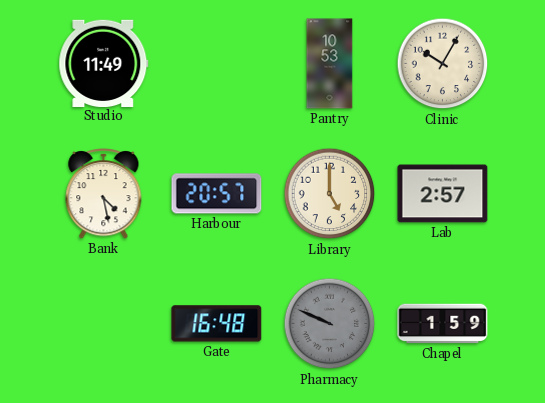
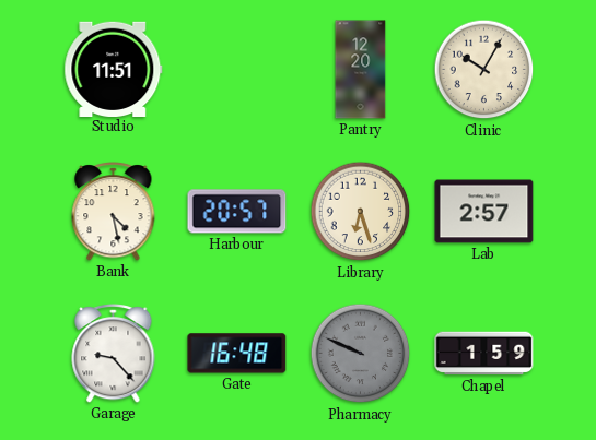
Studio: 11:49 -> 11:51
Pantry: 10:53 -> 12:20
Library: 5:00 -> 6:27
Garage: none -> 9:23
